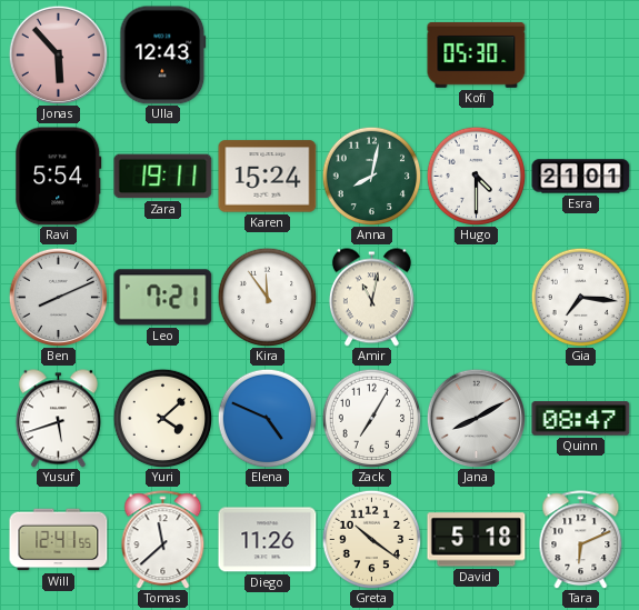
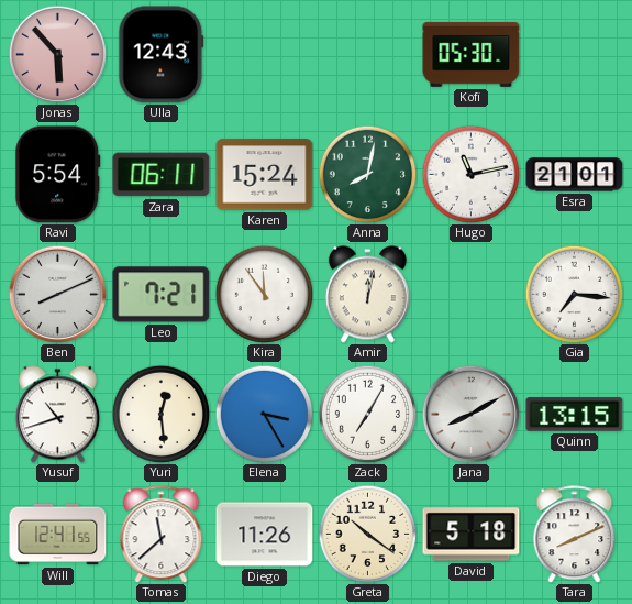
Zara: 19:11 -> 06:11
Hugo: 4:30 -> 11:13
Amir: 11:02 -> 12:02
Yusuf: 5:42 -> 10:42
Yuri: 4:08 -> 12:29
Elena: 4:49 -> 3:25
Quinn: 08:47 -> 13:15
Tara: 6:11 -> 8:11
